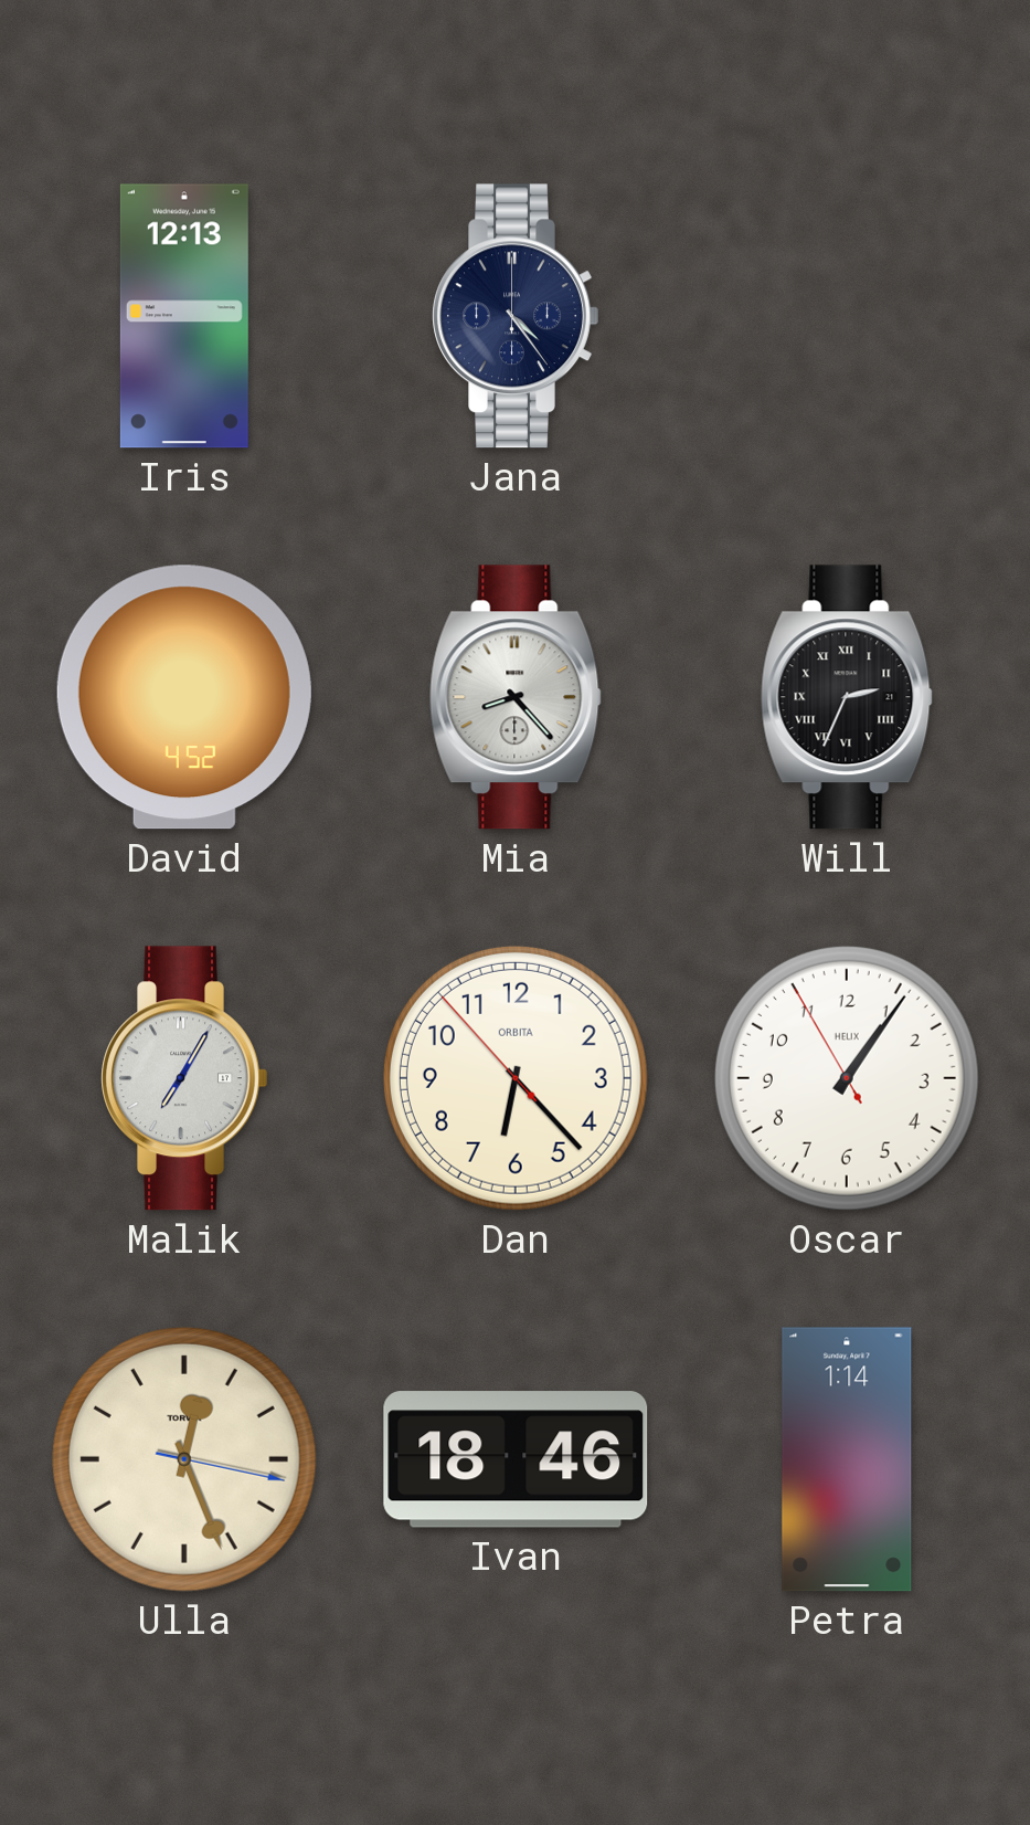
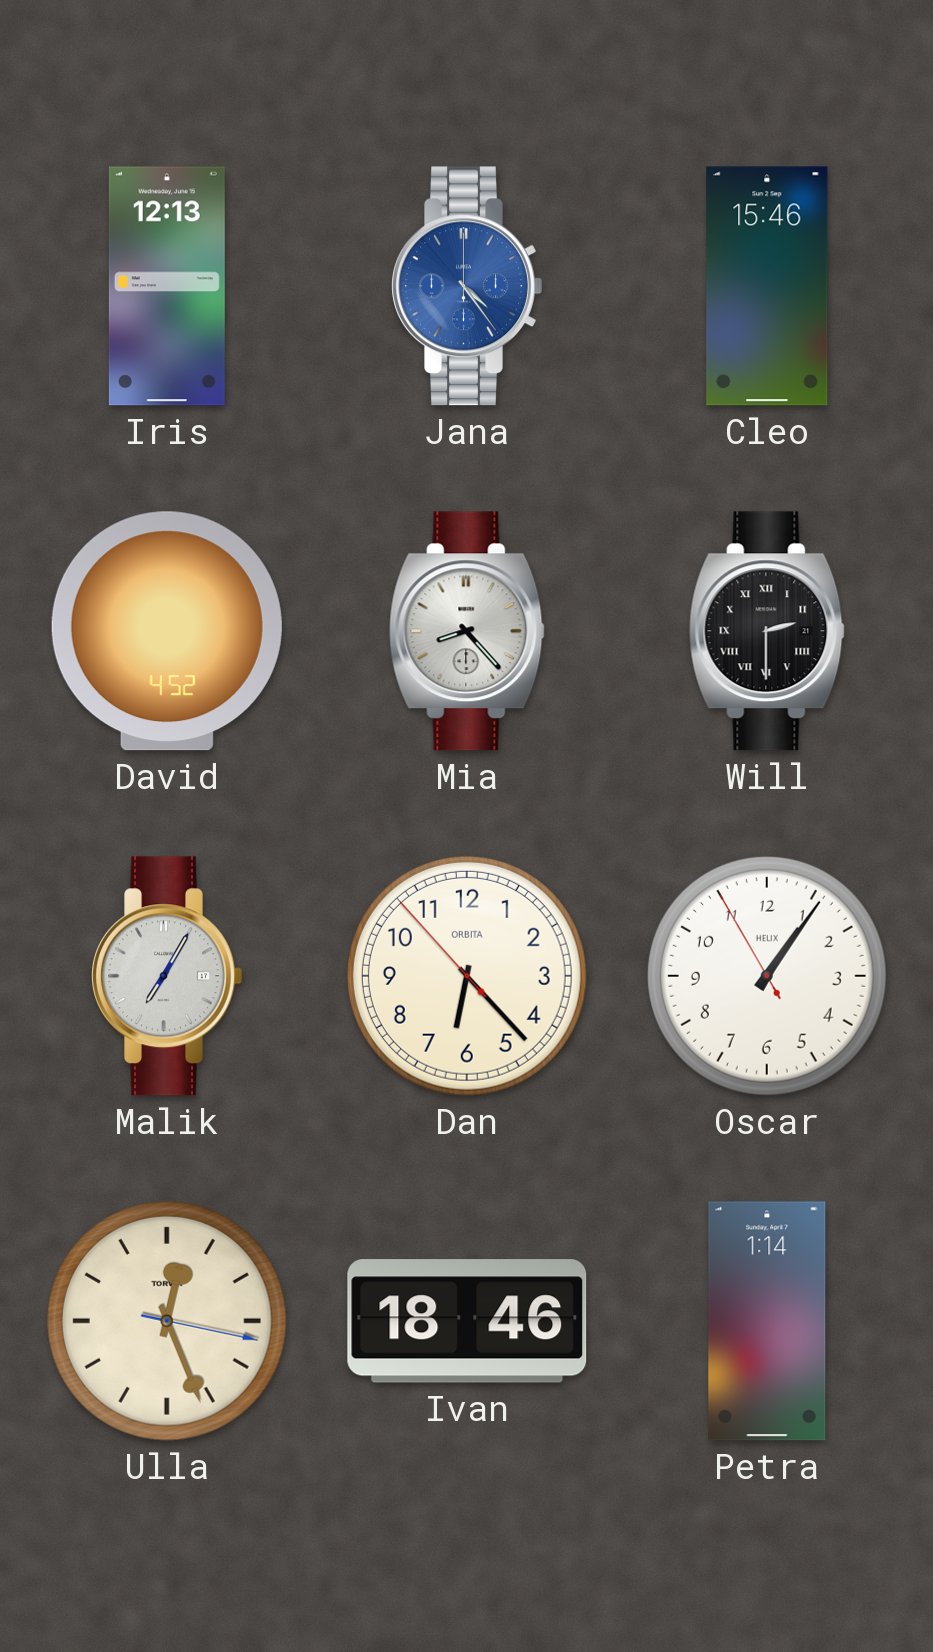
Jana dial: navy -> blue
Cleo: none -> 15:46
Will: 2:34 -> 2:30
